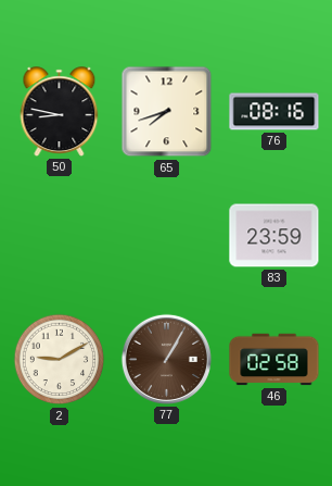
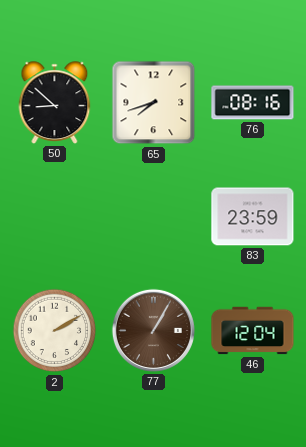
50: 8:47 -> 8:52
2: 9:10 -> 2:10
46: 02:58 -> 12:04
